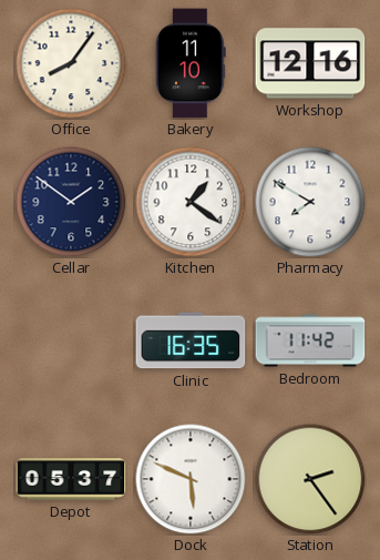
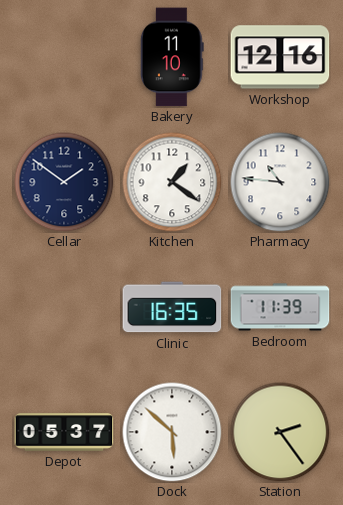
Office: 8:06 -> none
Pharmacy: 7:50 -> 10:46
Bedroom: 11:42 -> 11:39
Dock: 5:49 -> 5:52
